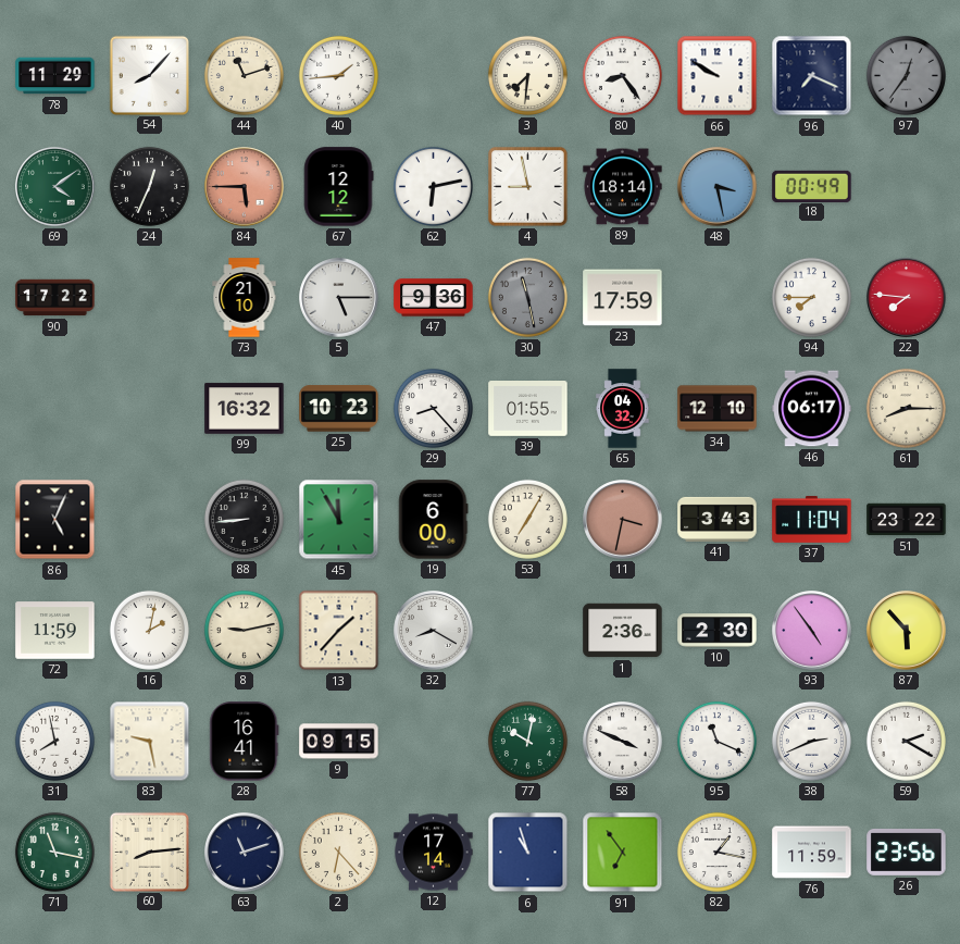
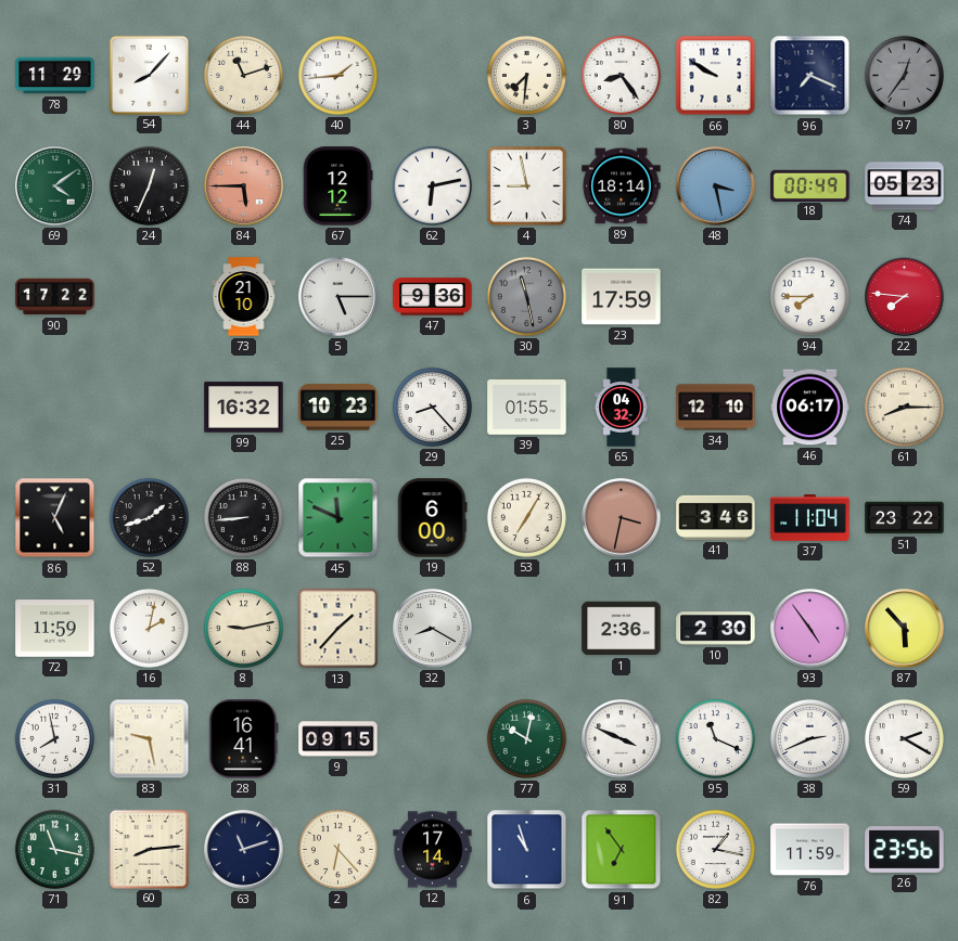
74: none -> 05:23
52: none -> 1:42
45: 11:55 -> 11:49
41: 3:43 -> 3:46
